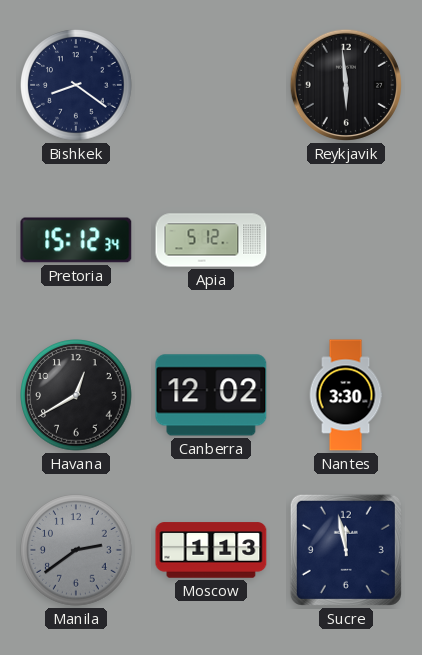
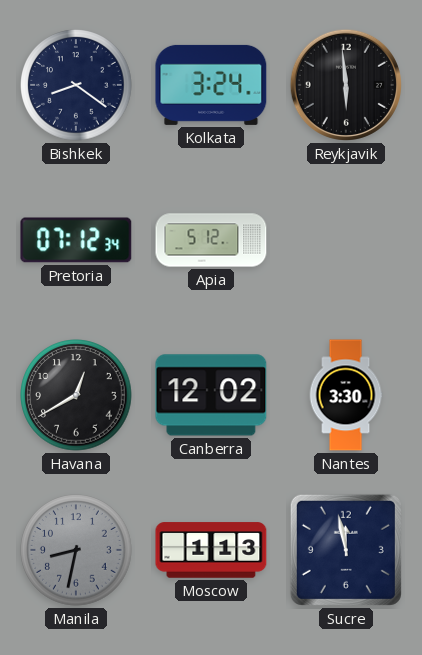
Kolkata: none -> 3:24
Pretoria: 15:12 -> 07:12
Manila: 2:39 -> 8:32
